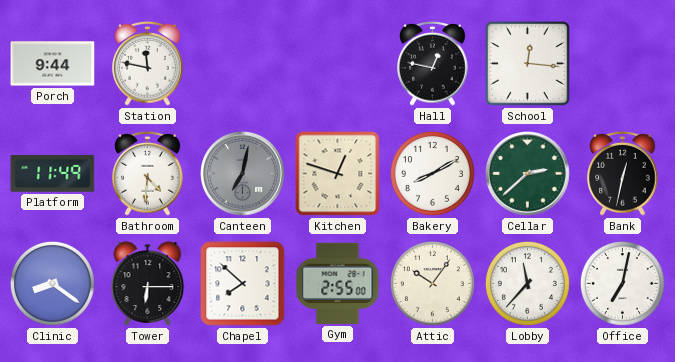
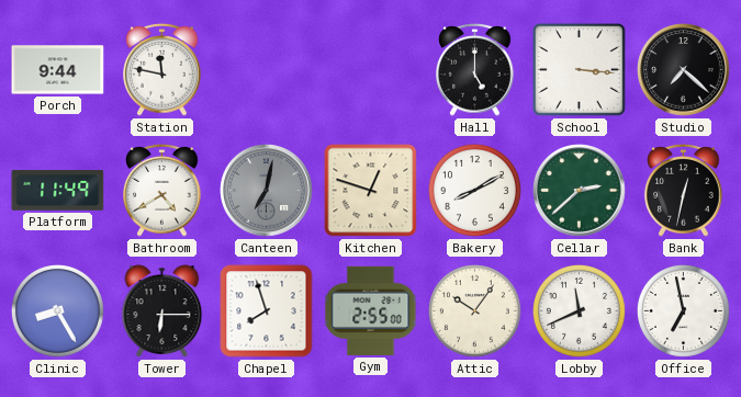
Hall: 12:47 -> 5:00
School: 12:16 -> 3:16
Studio: none -> 7:22
Bathroom: 4:31 -> 4:40
Clinic: 8:21 -> 8:25
Chapel: 7:52 -> 7:57
Lobby: 11:37 -> 11:41
Office: 7:02 -> 6:58
